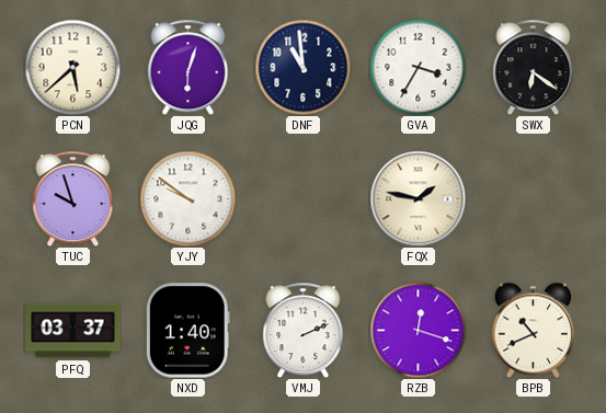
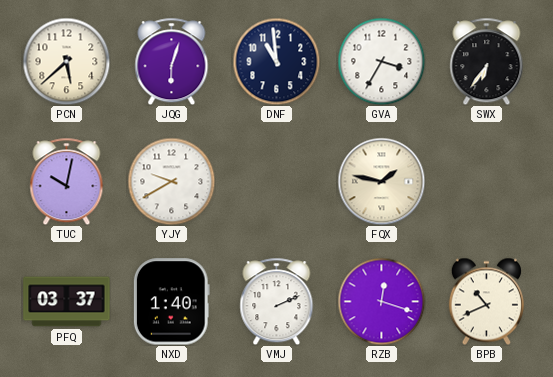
SWX: 6:21 -> 6:36
TUC: 9:57 -> 10:02
YJY: 9:51 -> 9:40
